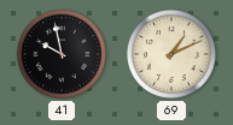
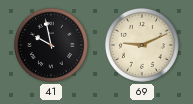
69: 1:11 -> 9:11
